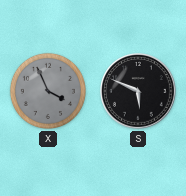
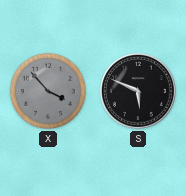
X: 3:56 -> 3:53
